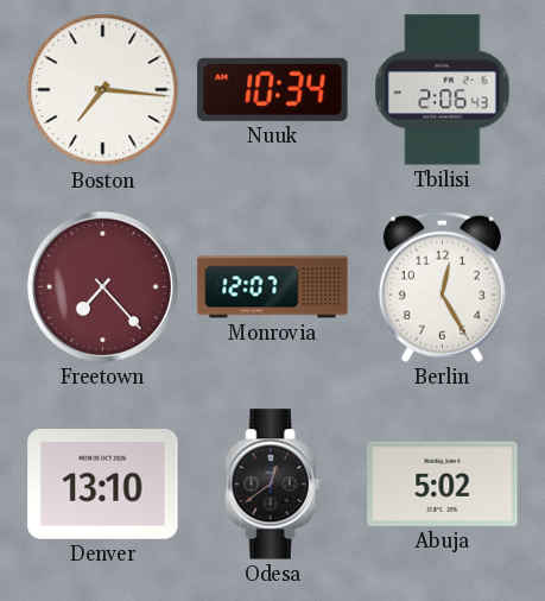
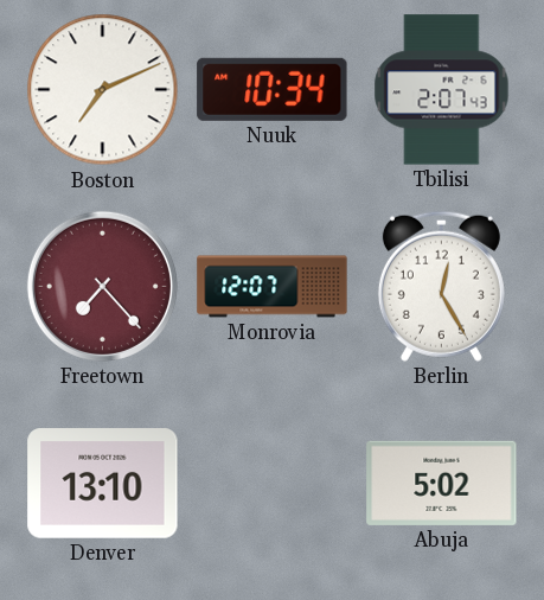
Boston: 7:16 -> 7:11
Tbilisi: 2:06 -> 2:07
Odesa: 12:39 -> none
